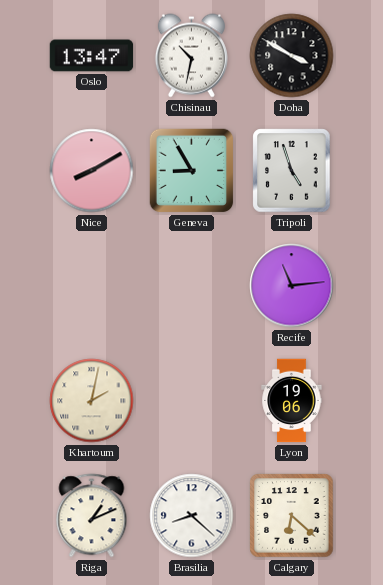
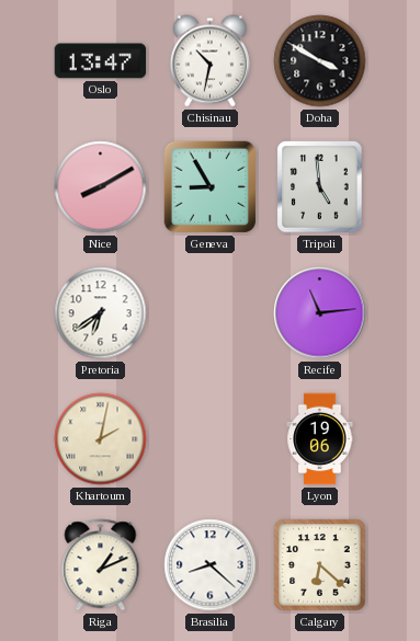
Tripoli: 4:57 -> 4:59
Pretoria: none -> 6:39
